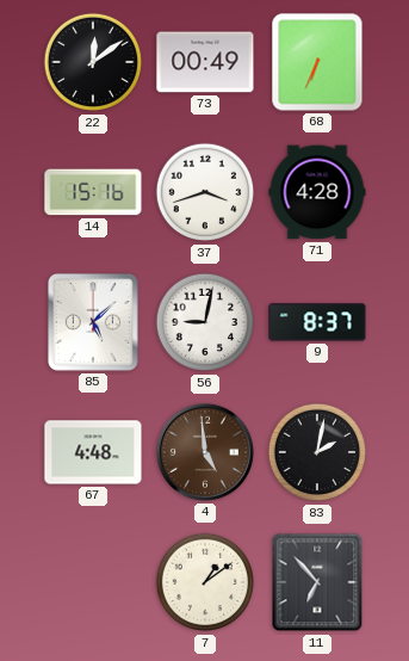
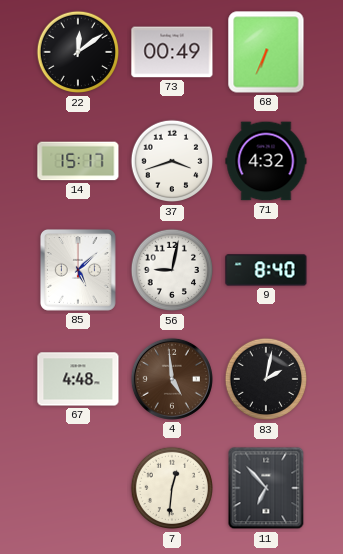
14: 15:16 -> 15:17
71: 4:28 -> 4:32
9: 8:37 -> 8:40
7: 1:09 -> 12:31
